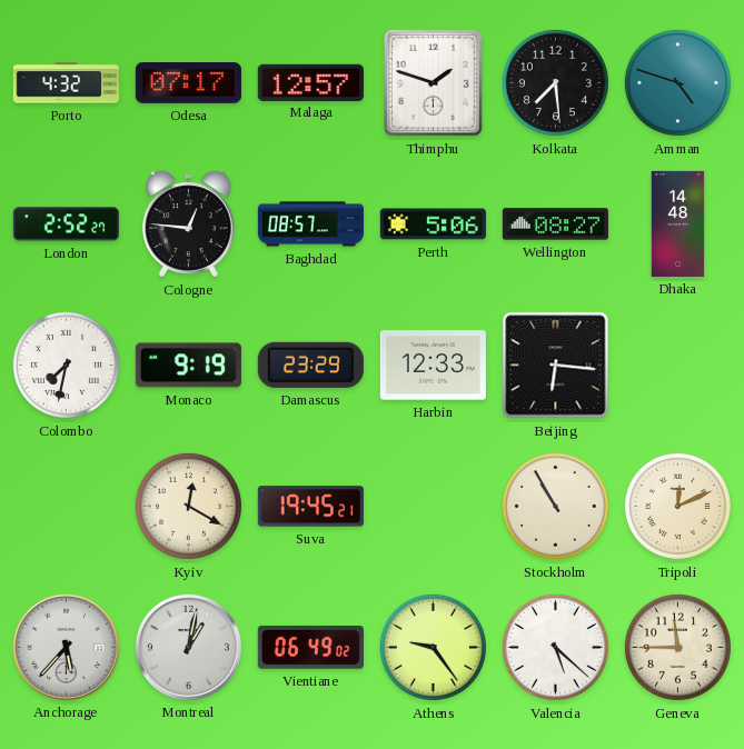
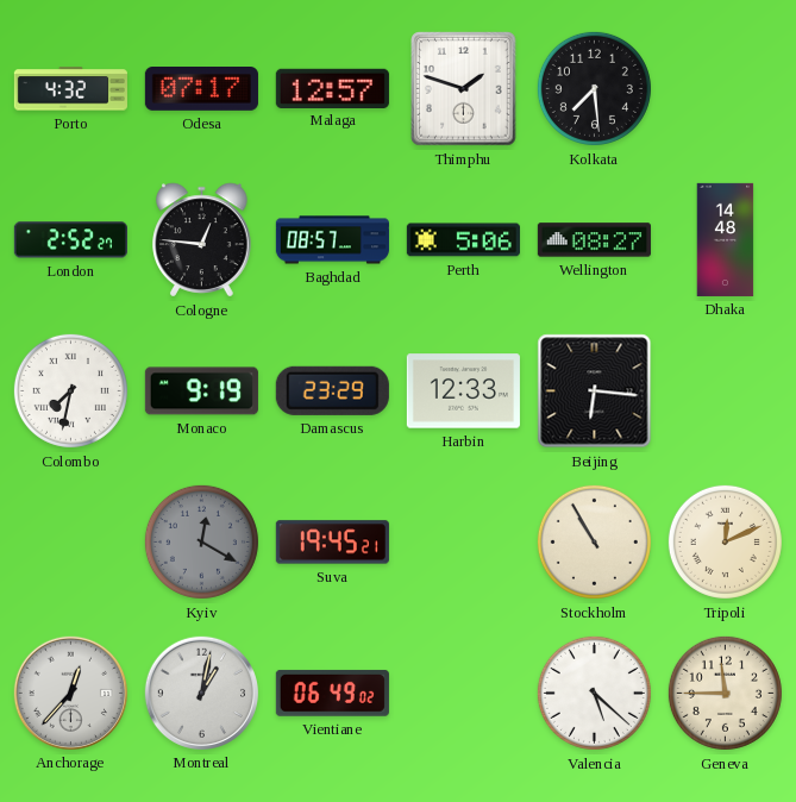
Amman: 4:48 -> none
Kyiv dial: cream -> grey
Anchorage: 5:37 -> 12:37
Athens: 9:24 -> none
